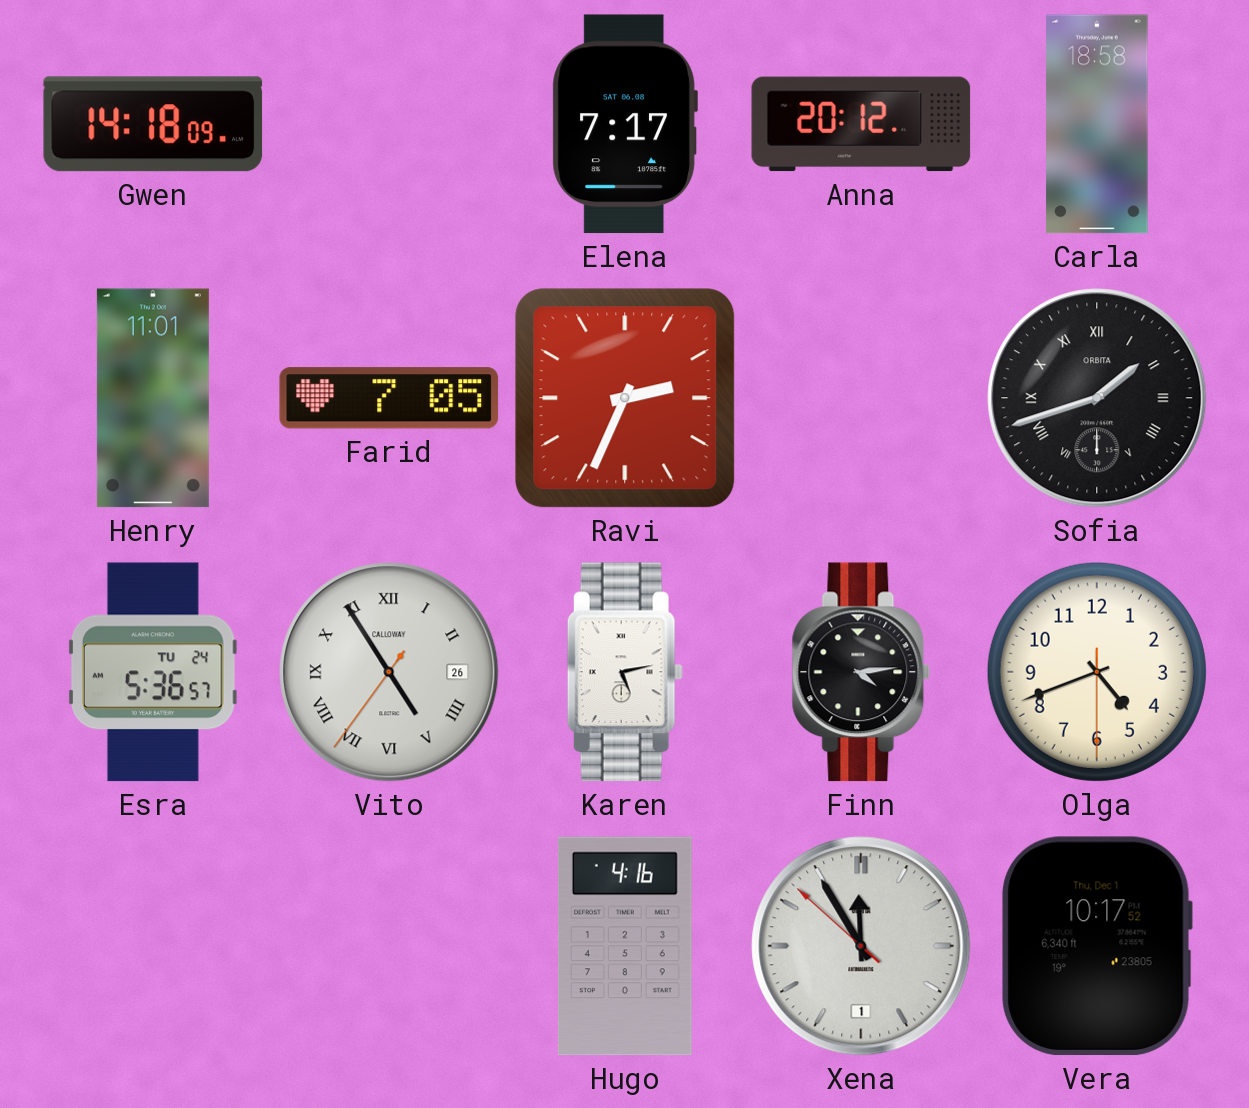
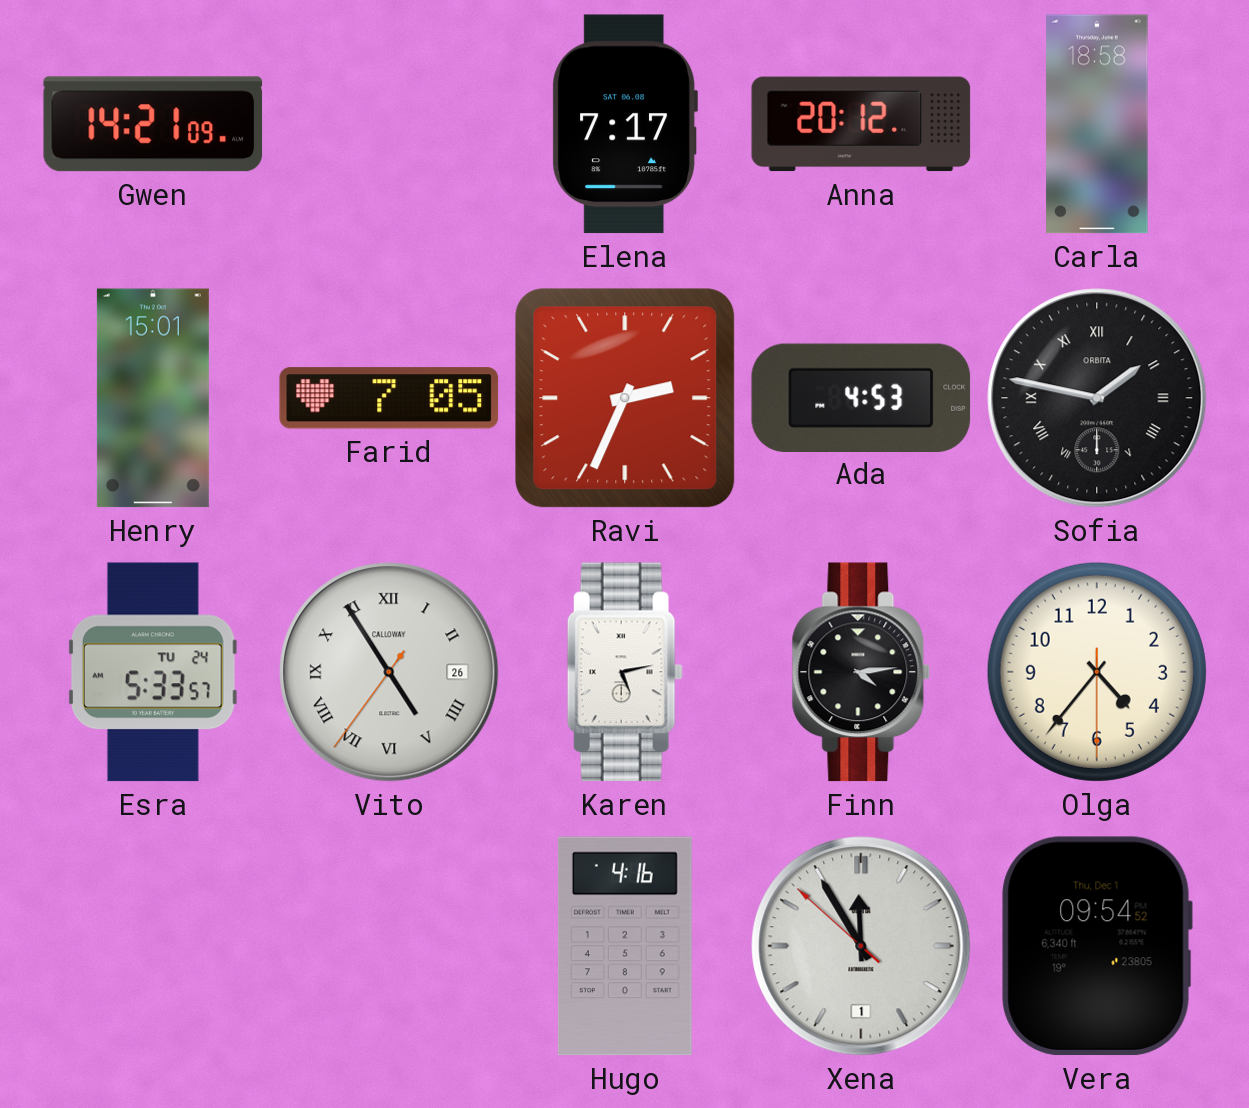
Gwen: 14:18 -> 14:21
Henry: 11:01 -> 15:01
Ada: none -> 4:53
Sofia: 1:42 -> 1:47
Esra: 5:36 -> 5:33
Olga: 4:41 -> 4:36
Vera: 10:17 -> 09:54
